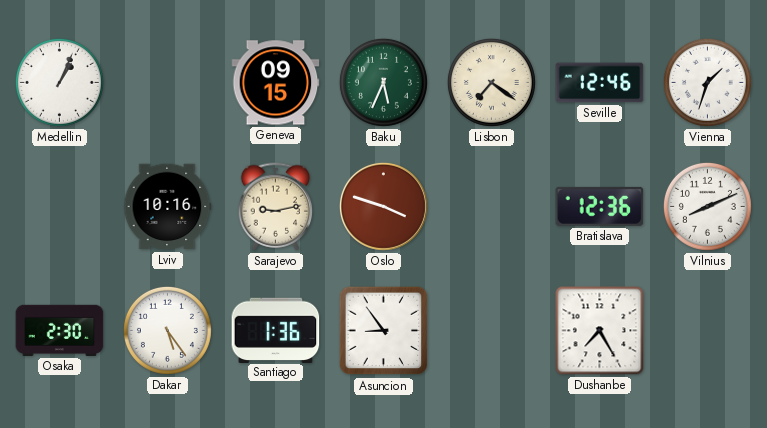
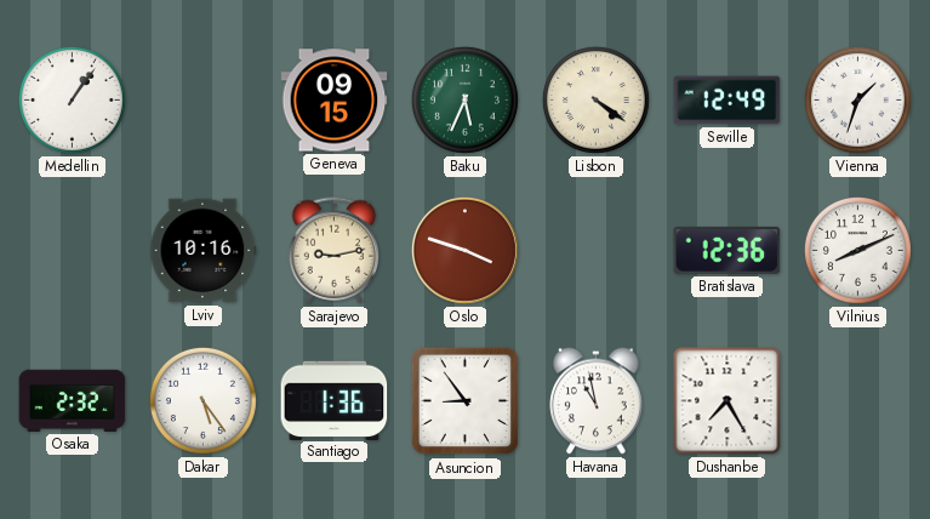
Medellin: 1:04 -> 1:06
Lisbon: 7:21 -> 4:21
Seville: 12:46 -> 12:49
Osaka: 2:30 -> 2:32
Havana: none -> 10:58
